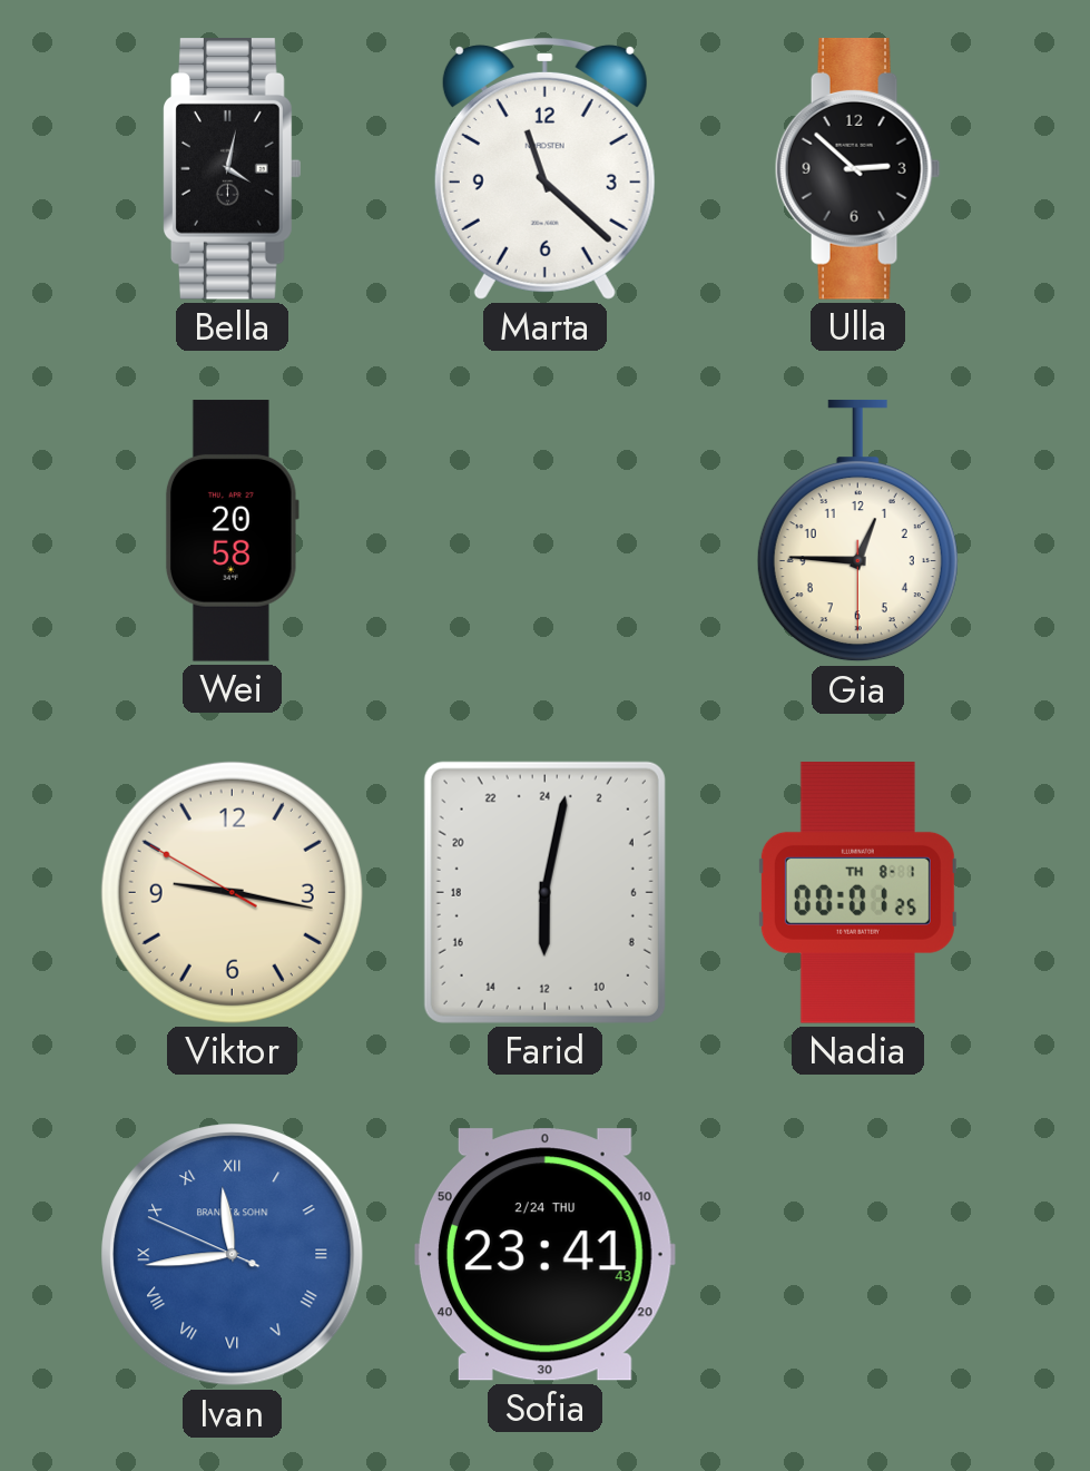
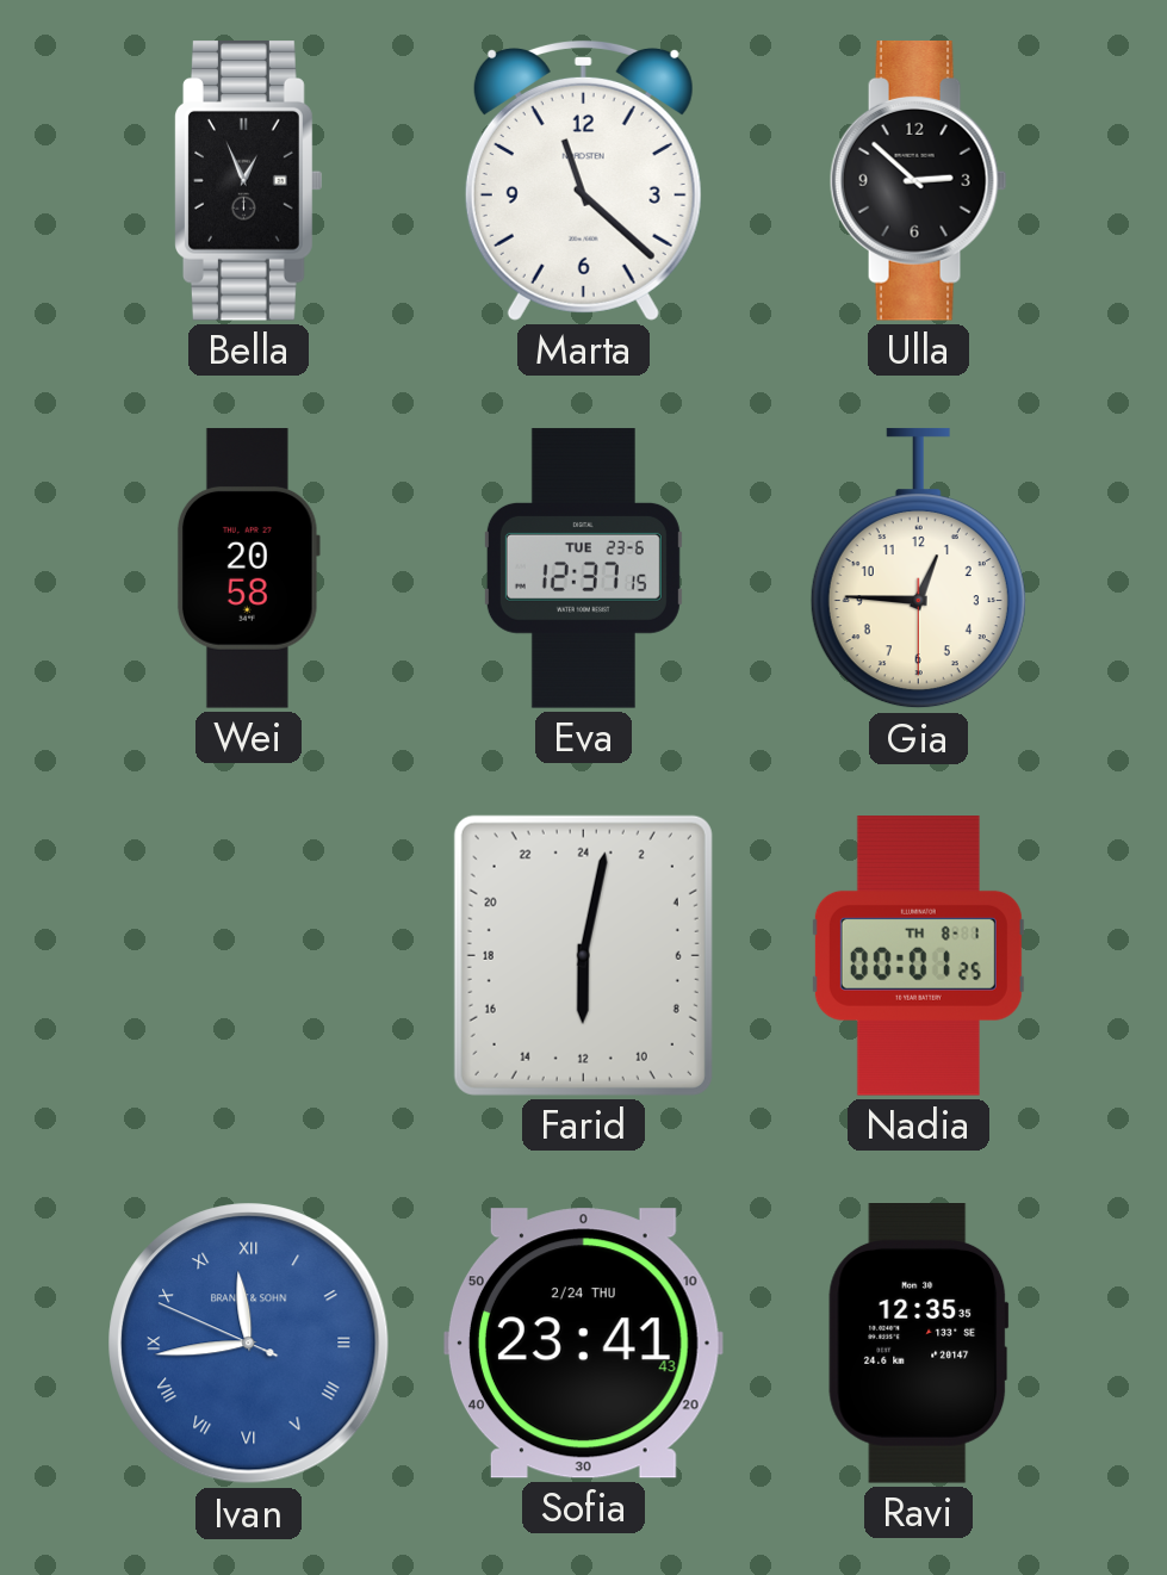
Bella: 4:02 -> 12:56
Eva: none -> 12:37
Viktor: 9:16 -> none
Ravi: none -> 12:35
